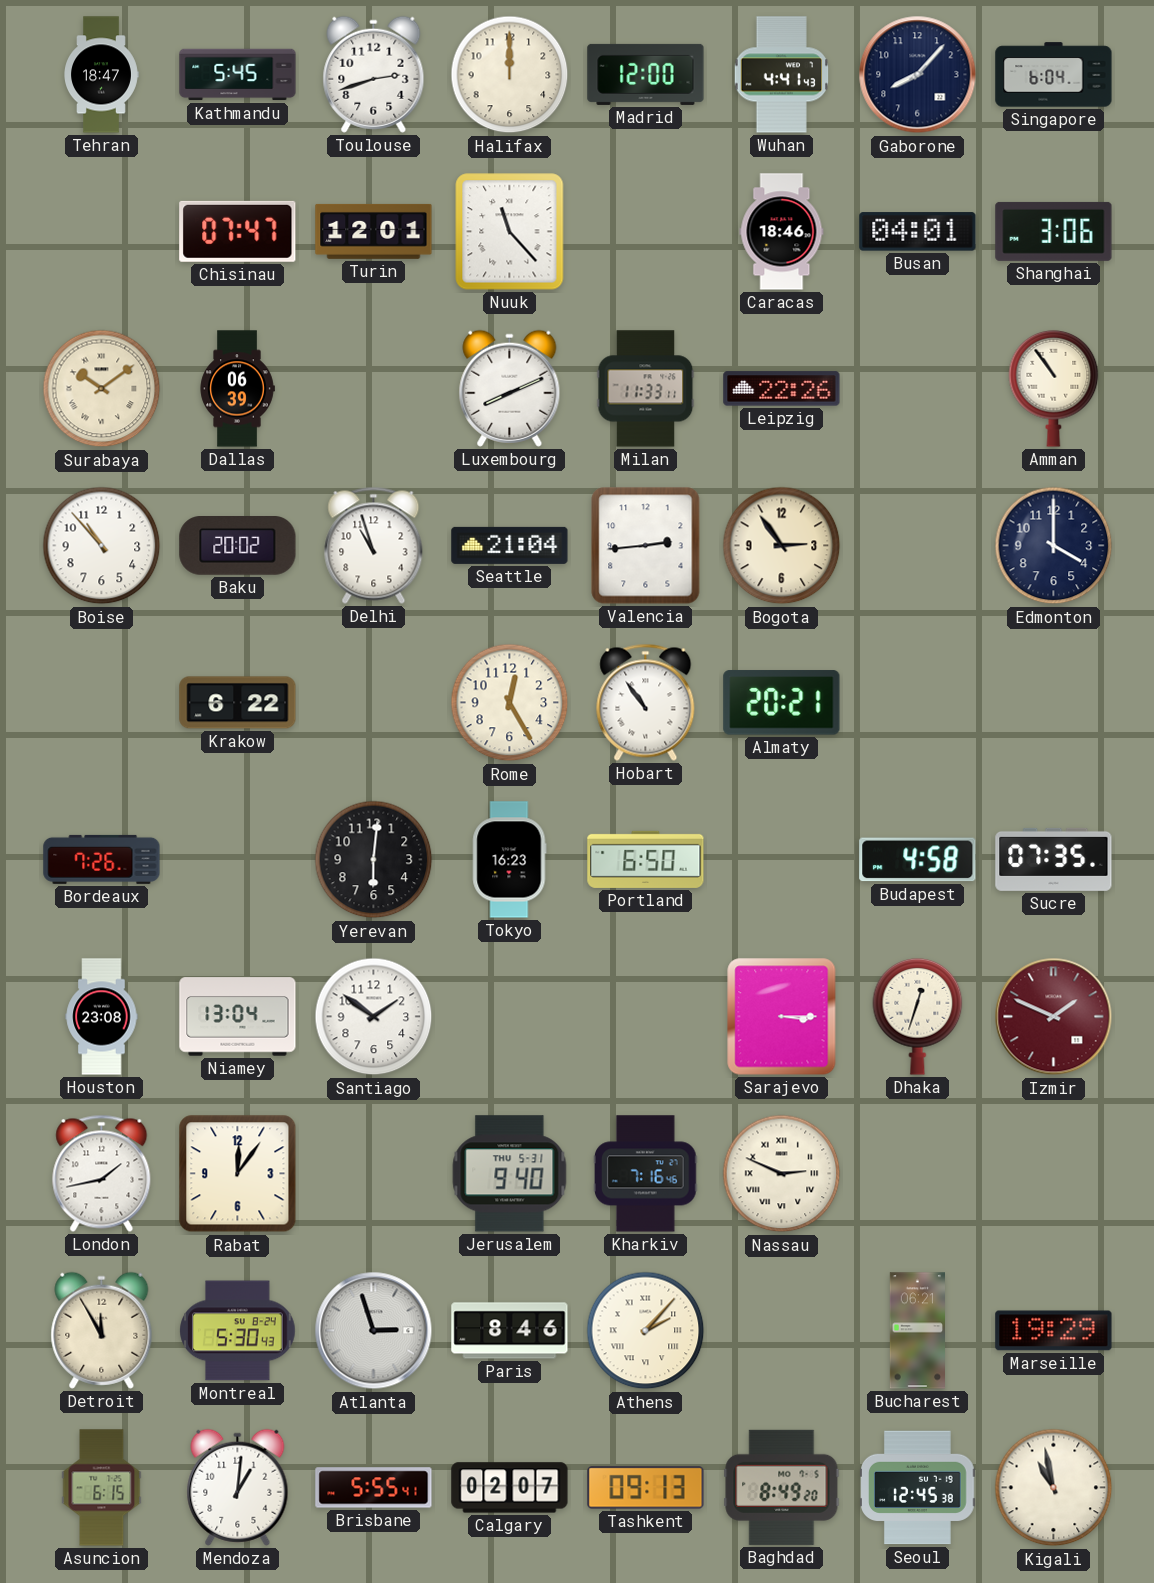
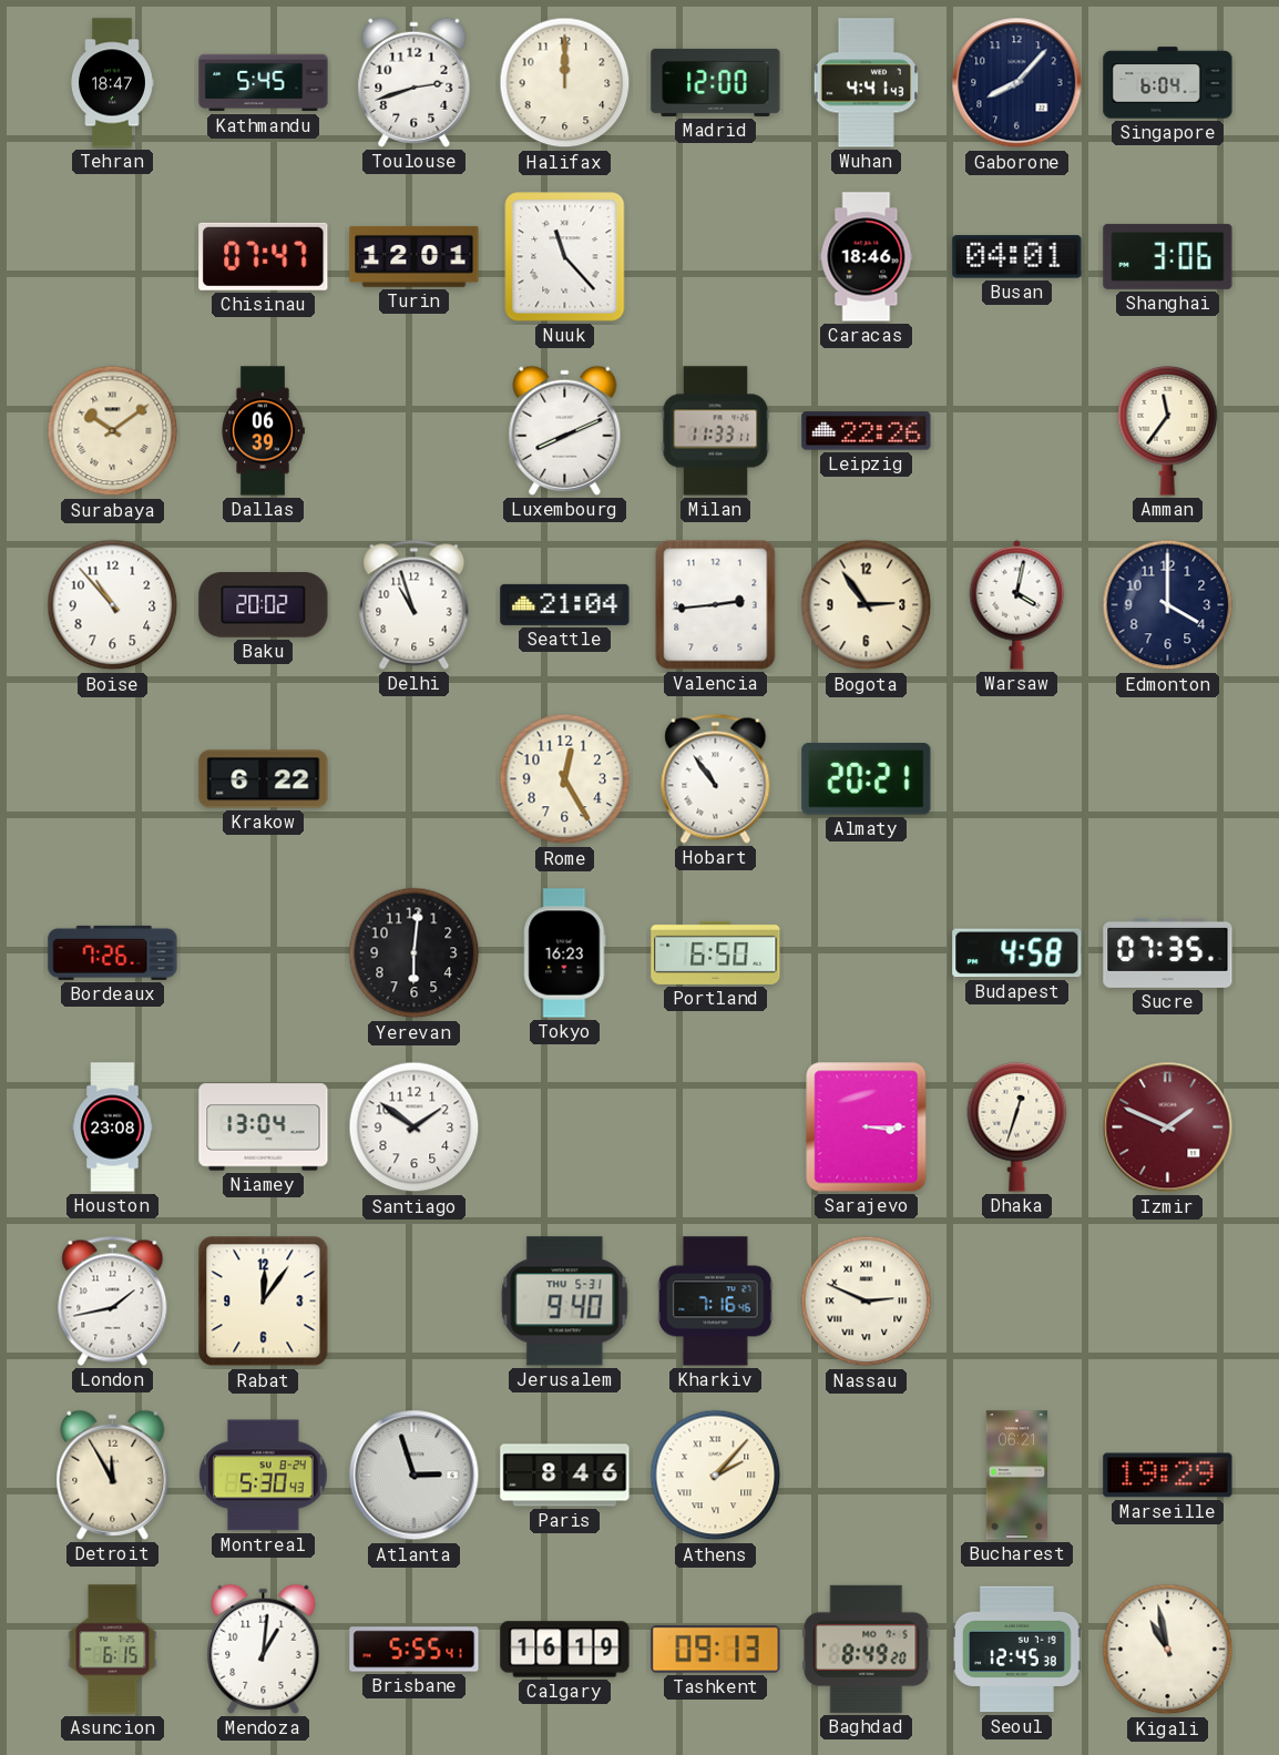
Amman: 10:54 -> 11:36
Warsaw: none -> 4:02
Calgary: 02:07 -> 16:19
